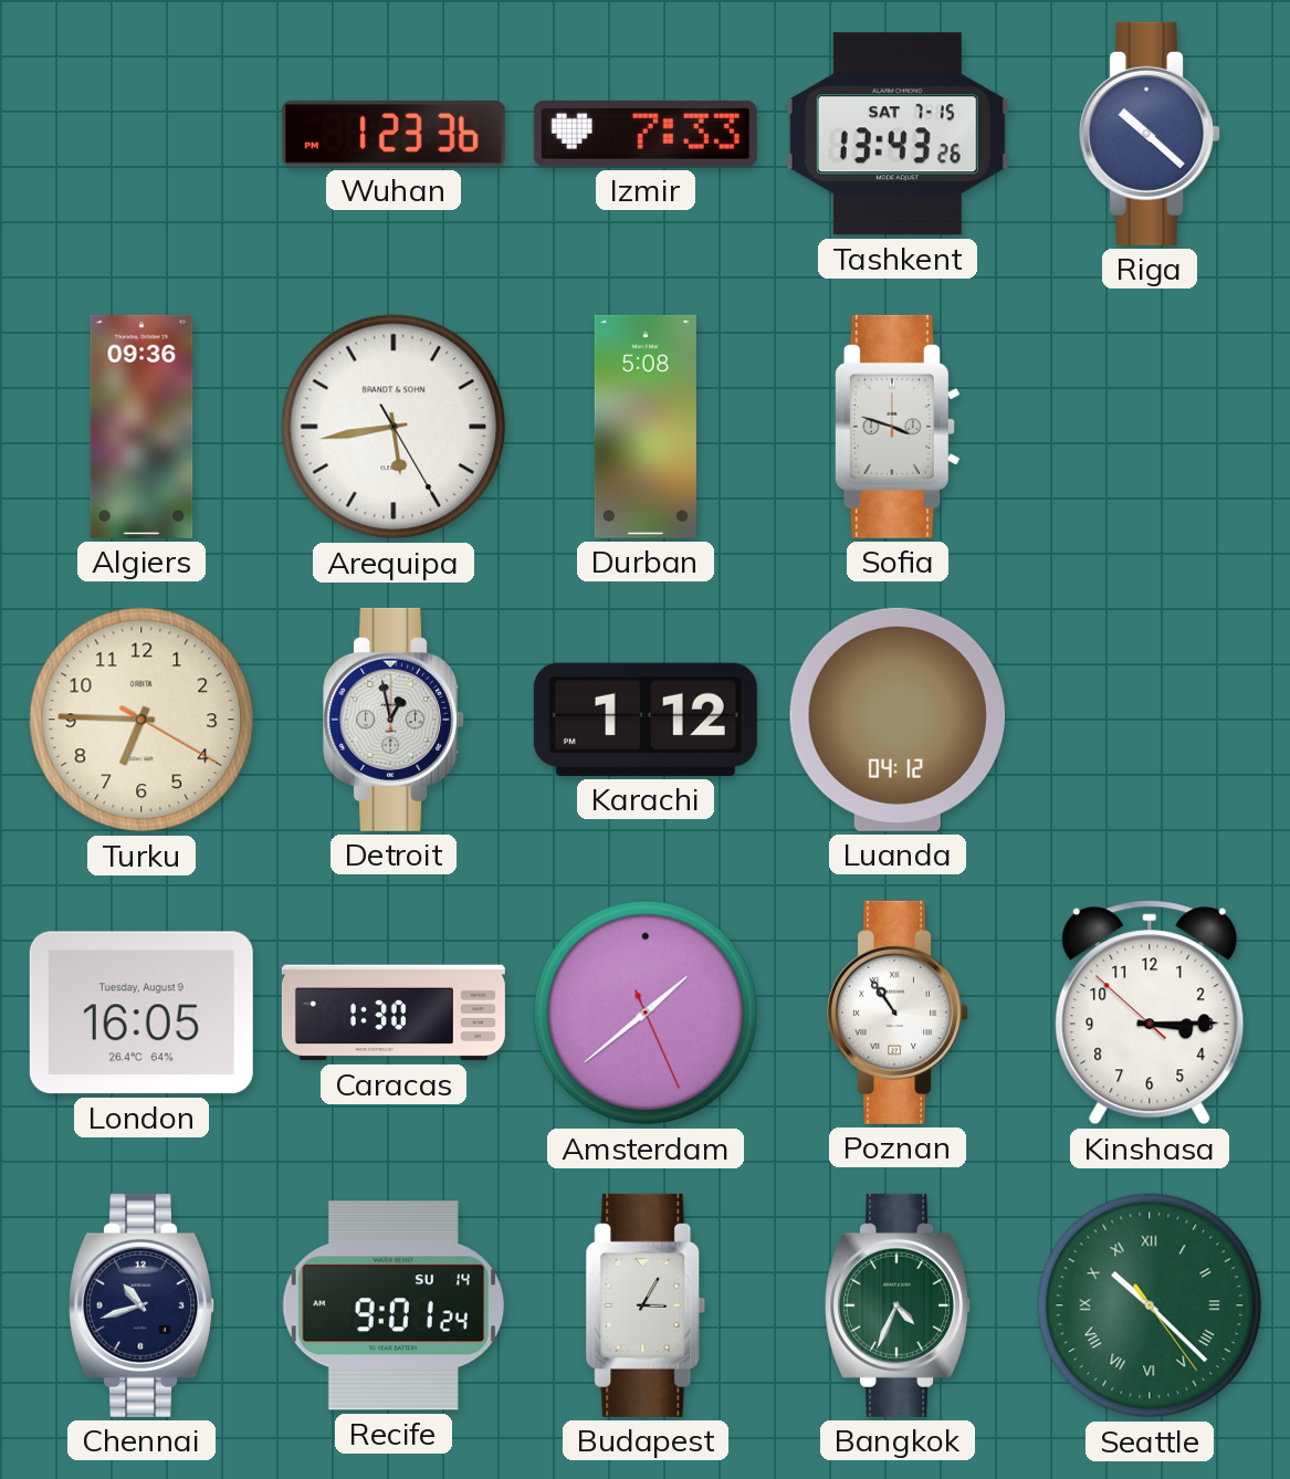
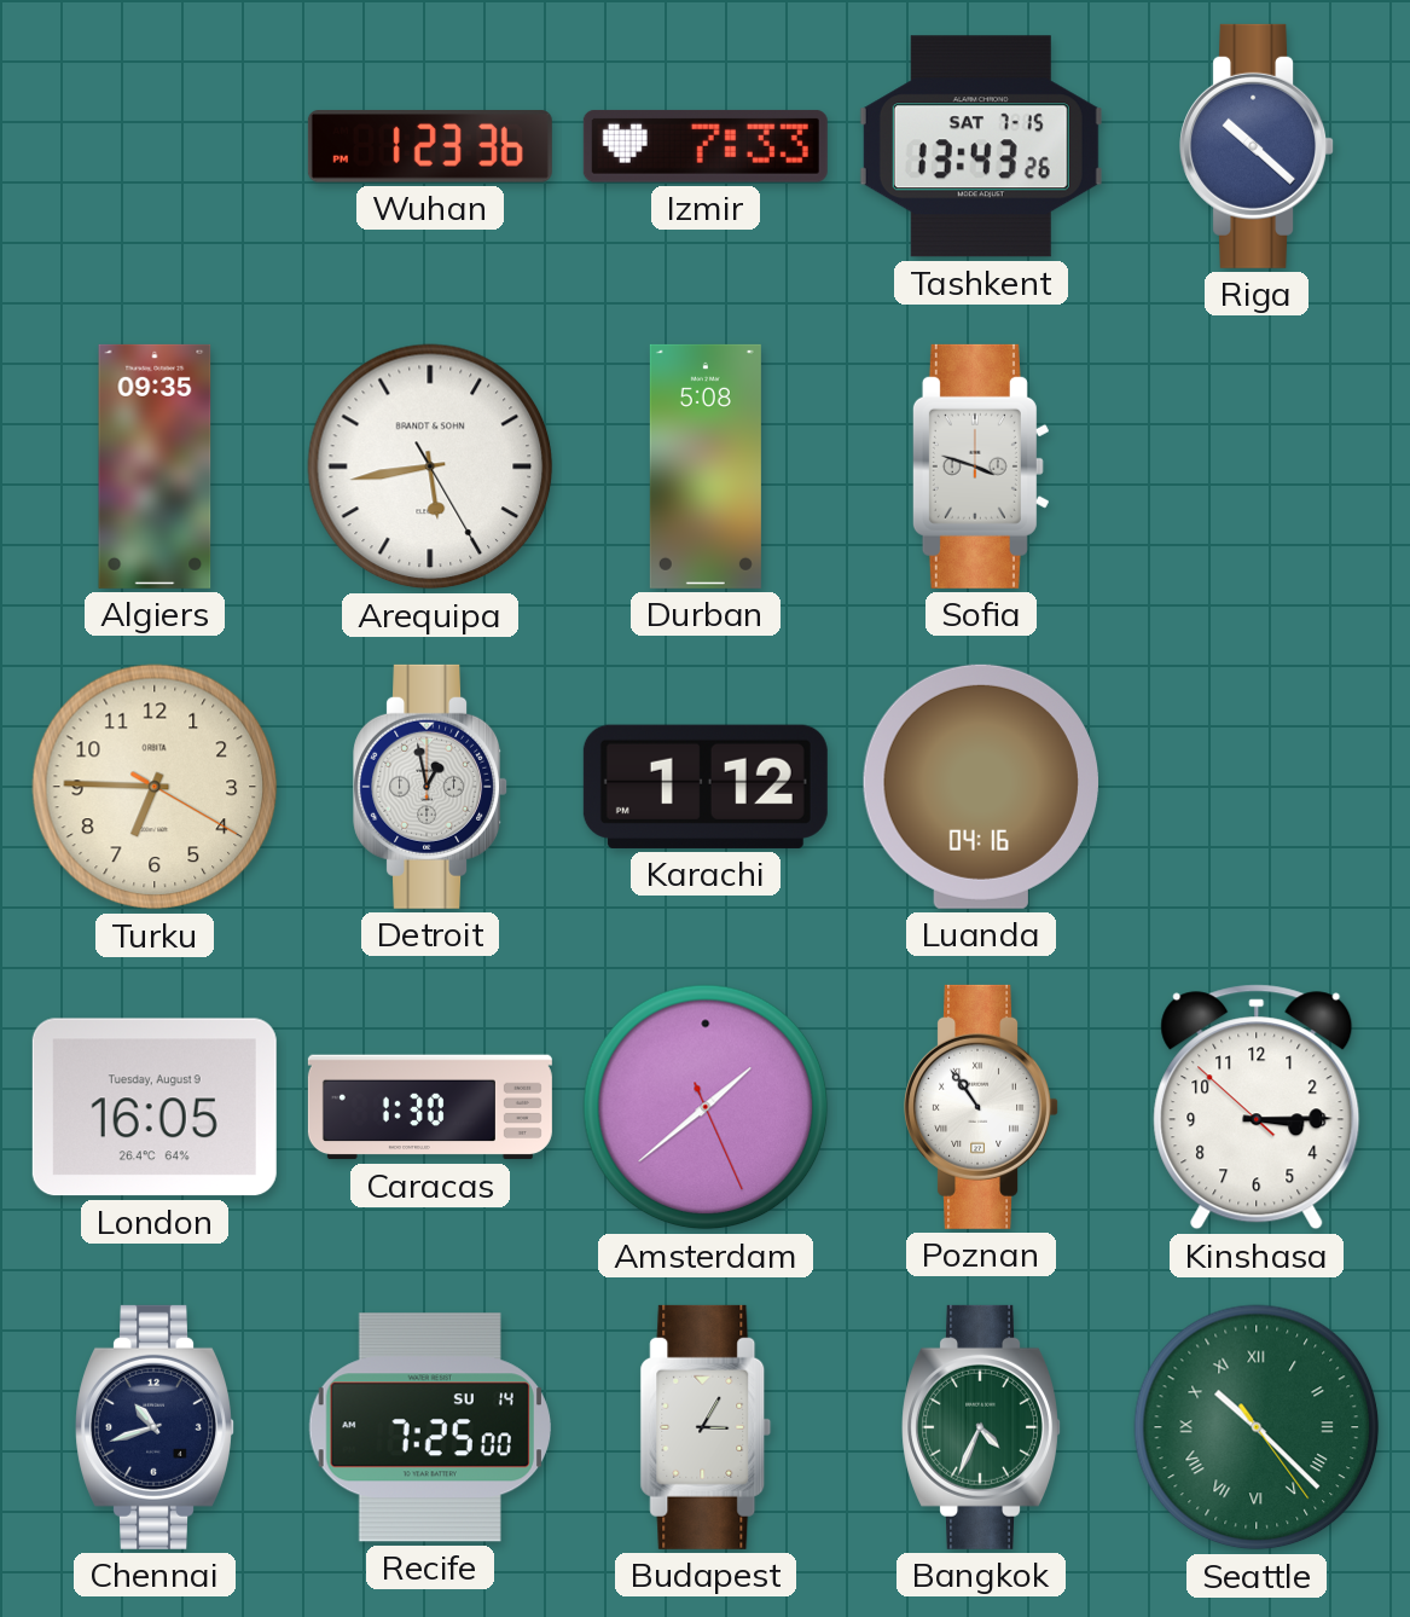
Algiers: 09:36 -> 09:35
Luanda: 04:12 -> 04:16
Recife: 9:01 -> 7:25
